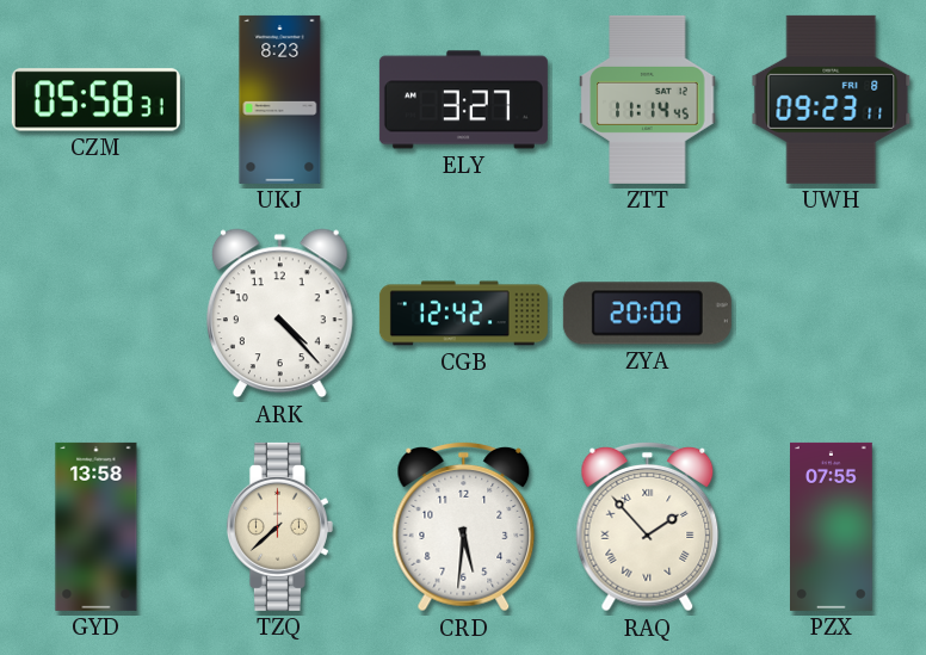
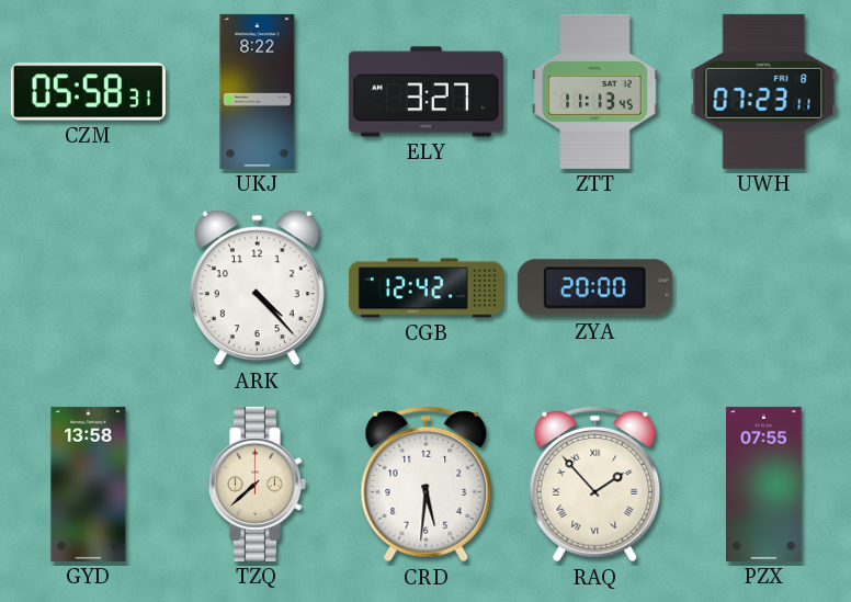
UKJ: 8:23 -> 8:22
ZTT: 11:14 -> 11:13
UWH: 09:23 -> 07:23
